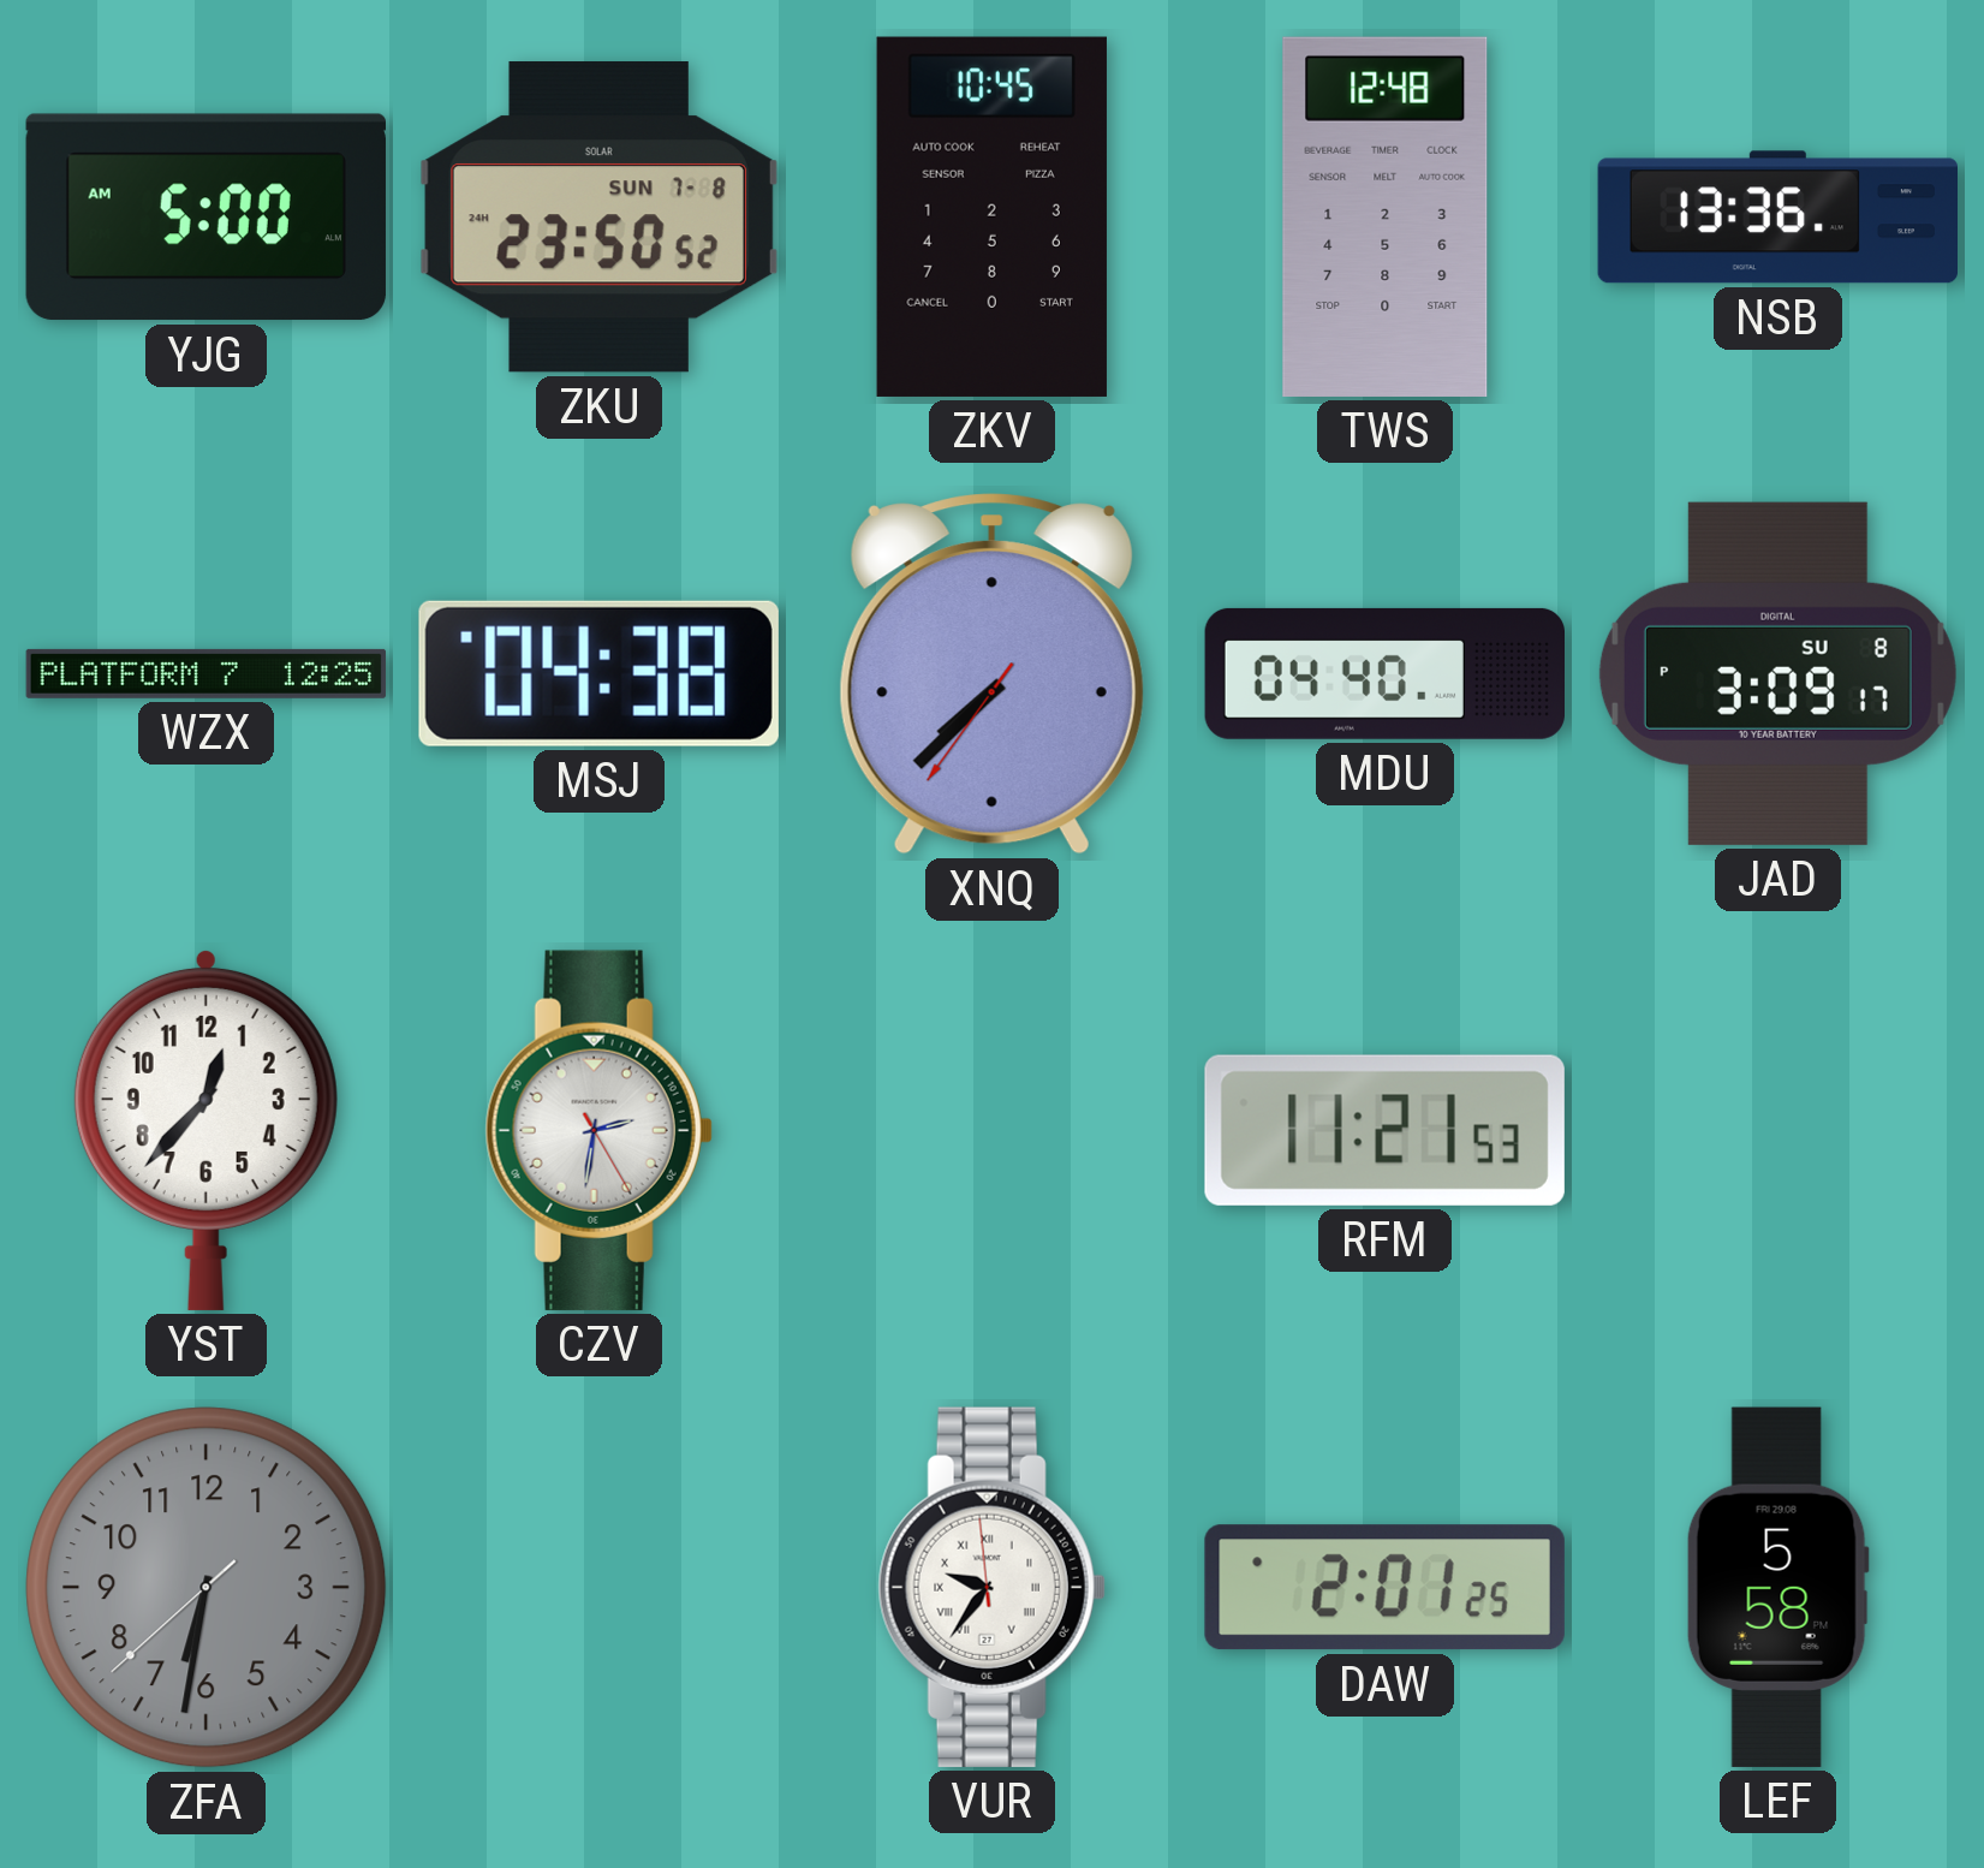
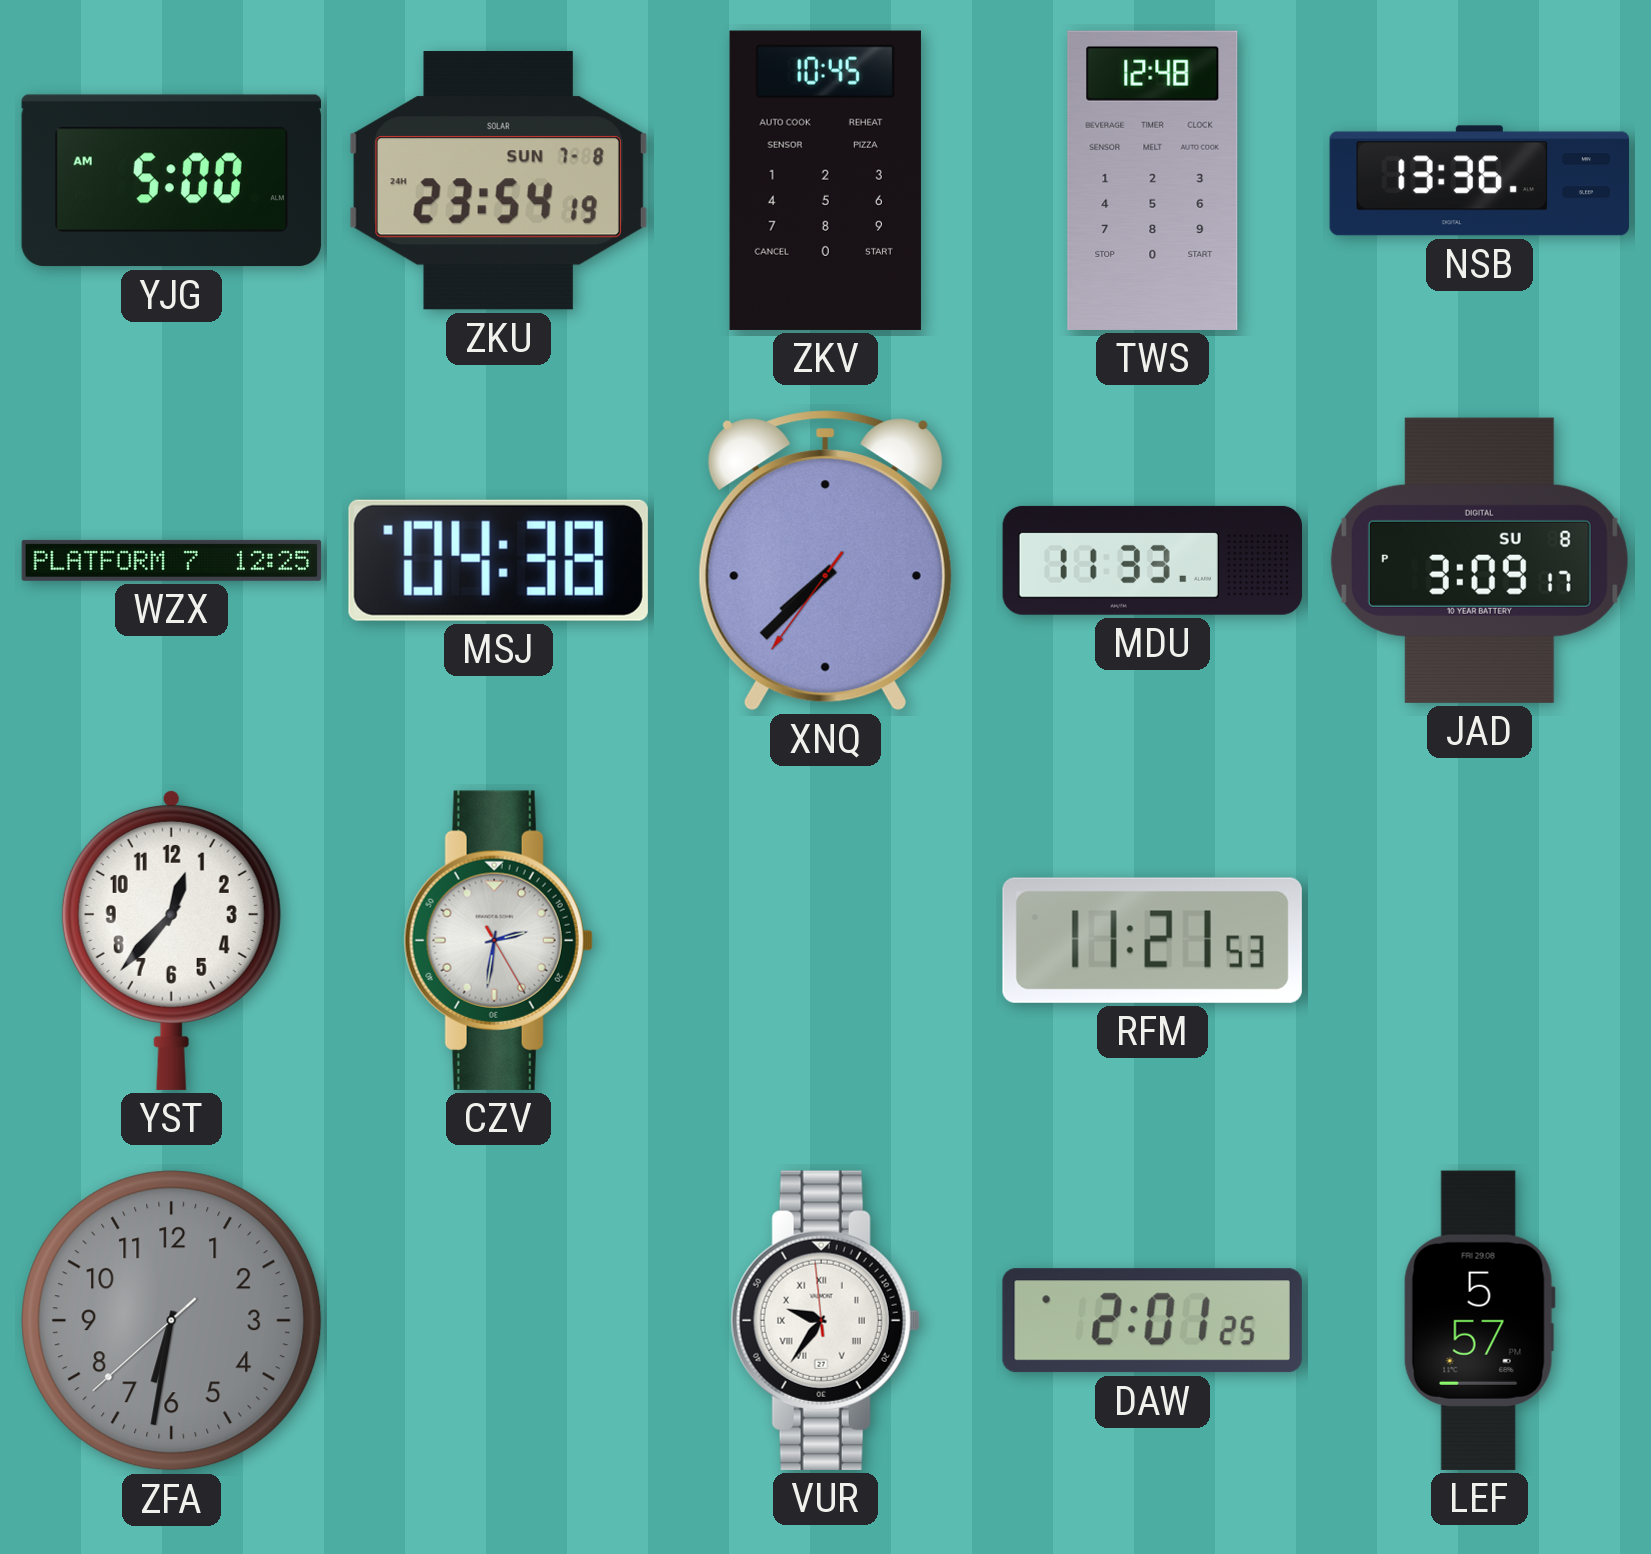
ZKU: 23:50 -> 23:54
MDU: 04:40 -> 11:33
LEF: 5:58 -> 5:57
